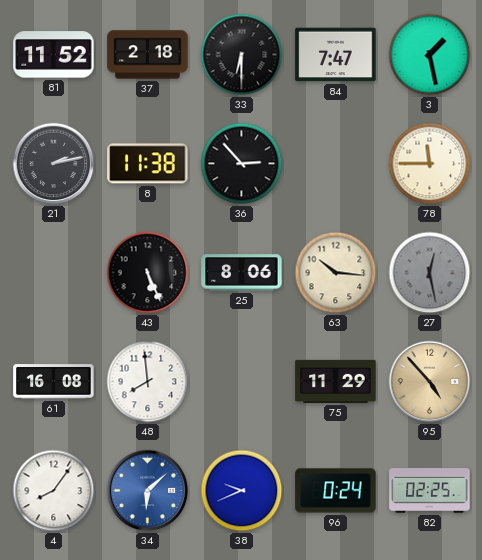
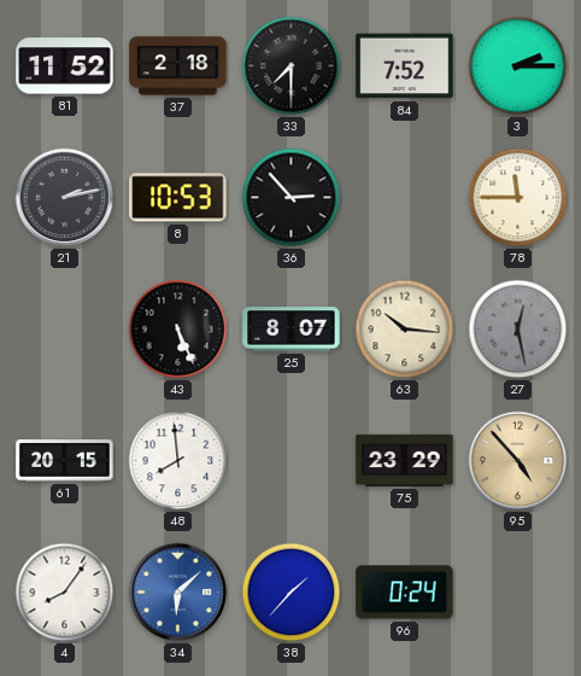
33: 6:30 -> 7:30
84: 7:47 -> 7:52
3: 1:28 -> 2:15
8: 11:38 -> 10:53
25: 8:06 -> 8:07
61: 16:08 -> 20:15
75: 11:29 -> 23:29
38: 9:41 -> 1:37
82: 02:25 -> none
